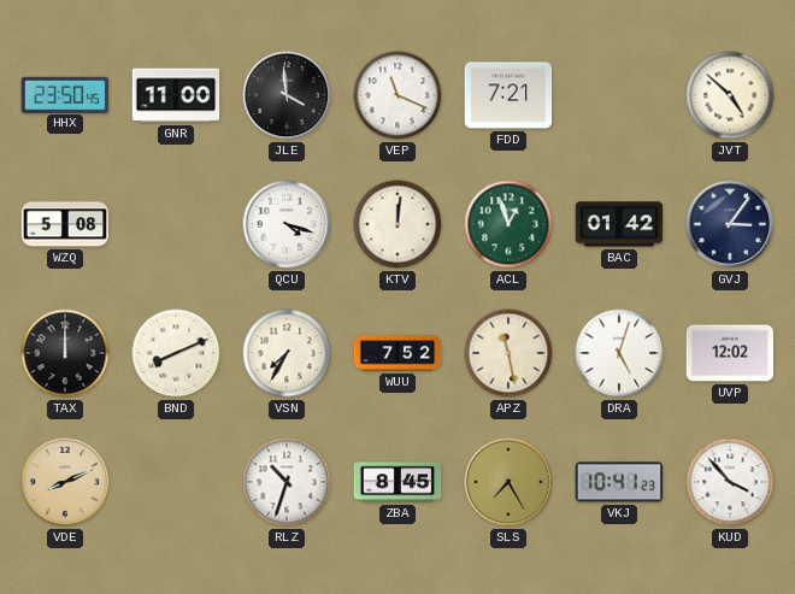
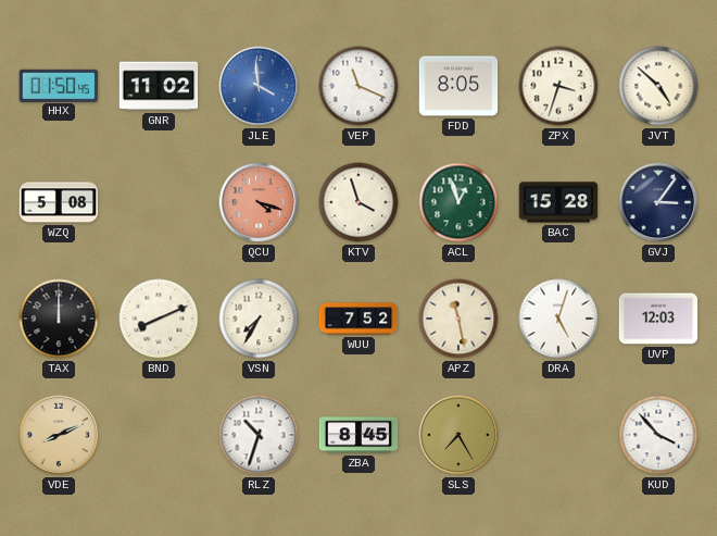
HHX: 23:50 -> 01:50
GNR: 11:00 -> 11:02
JLE dial: black -> blue
FDD: 7:21 -> 8:05
ZPX: none -> 3:33
QCU dial: white -> salmon
KTV: 12:01 -> 3:57
BAC: 01:42 -> 15:28
UVP: 12:02 -> 12:03
VKJ: 10:41 -> none
